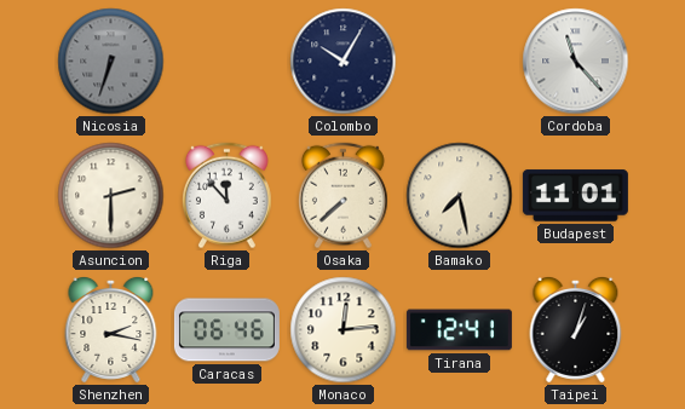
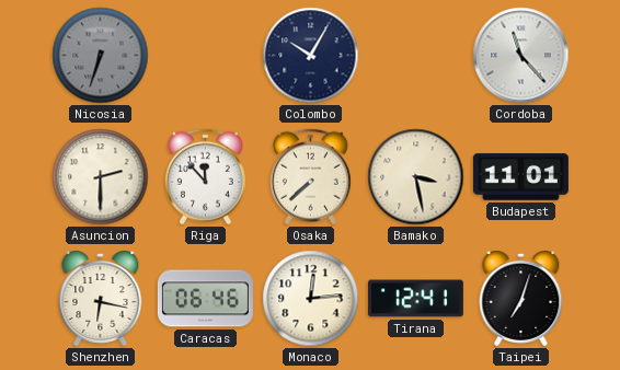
Bamako: 7:28 -> 3:28
Shenzhen: 2:17 -> 6:17
Taipei: 1:03 -> 7:03
